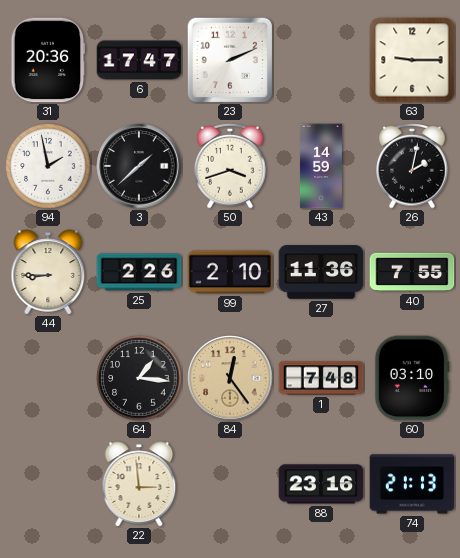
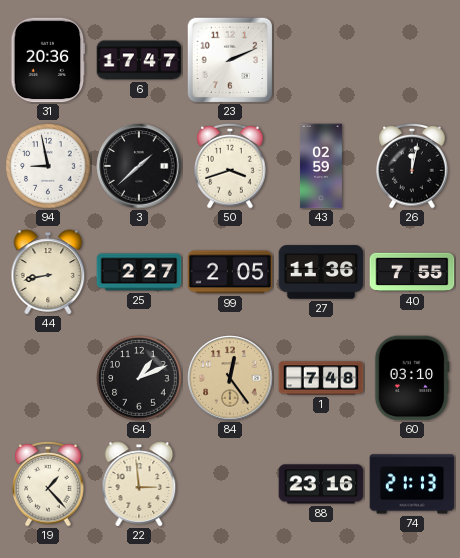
63: 9:15 -> none
94: 1:58 -> 8:58
43: 14:59 -> 02:59
26: 2:02 -> 12:02
44: 8:45 -> 8:43
25: 2:26 -> 2:27
99: 2:10 -> 2:05
64: 1:16 -> 1:11
19: none -> 1:23
